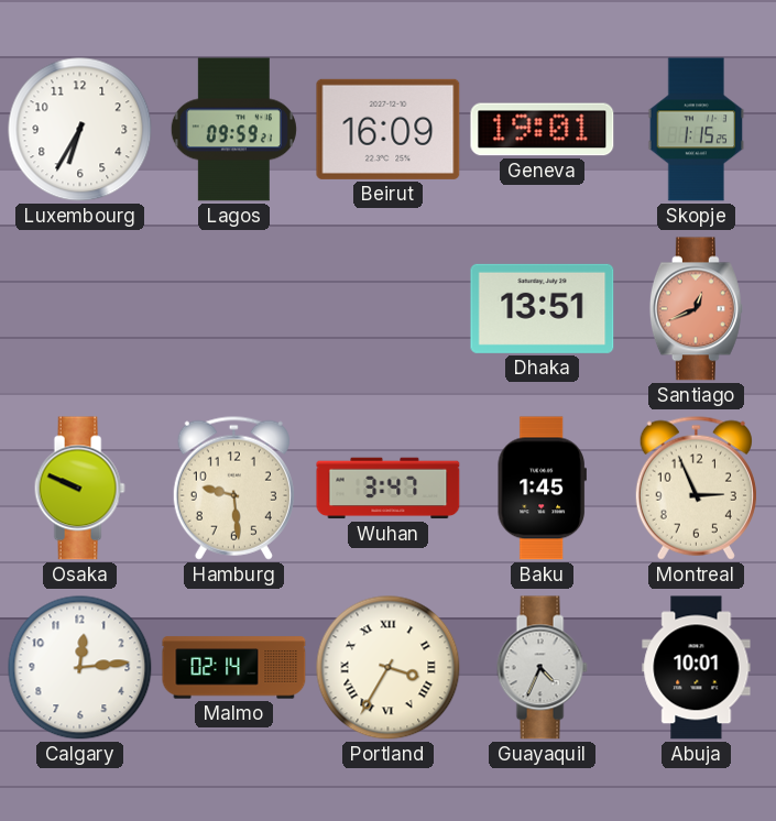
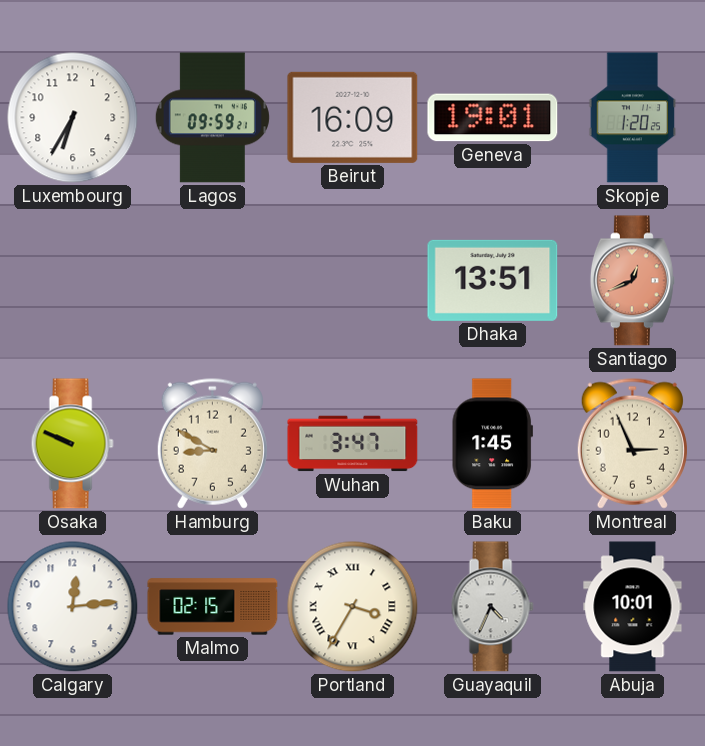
Skopje: 1:15 -> 1:20
Hamburg: 9:29 -> 8:50
Malmo: 02:14 -> 02:15
